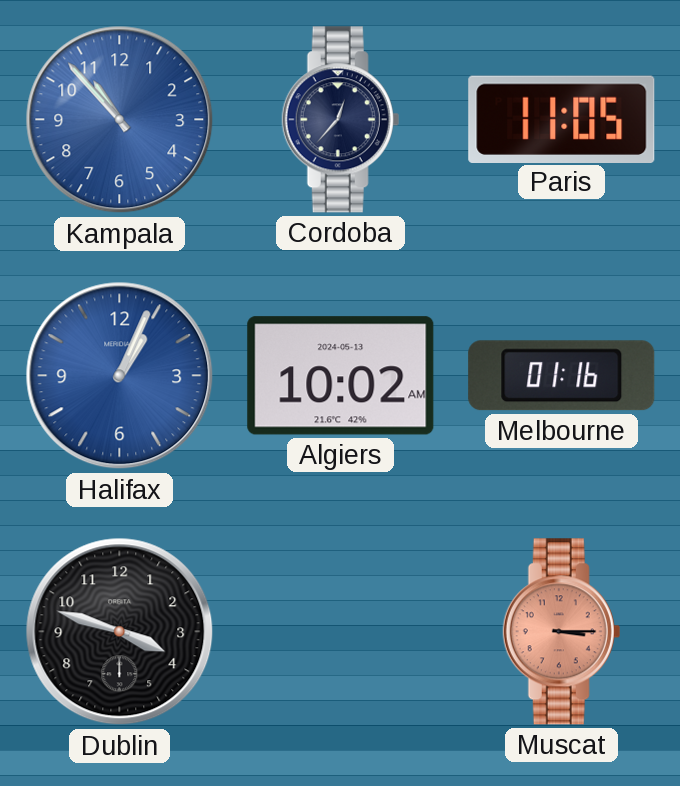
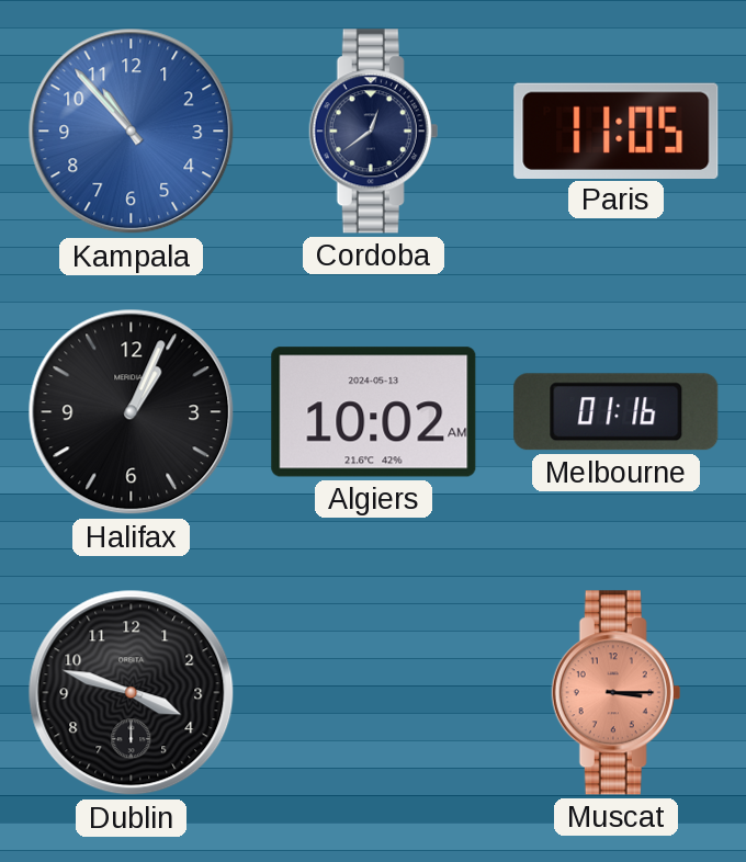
Cordoba: 12:37 -> 12:39
Halifax dial: blue -> black
